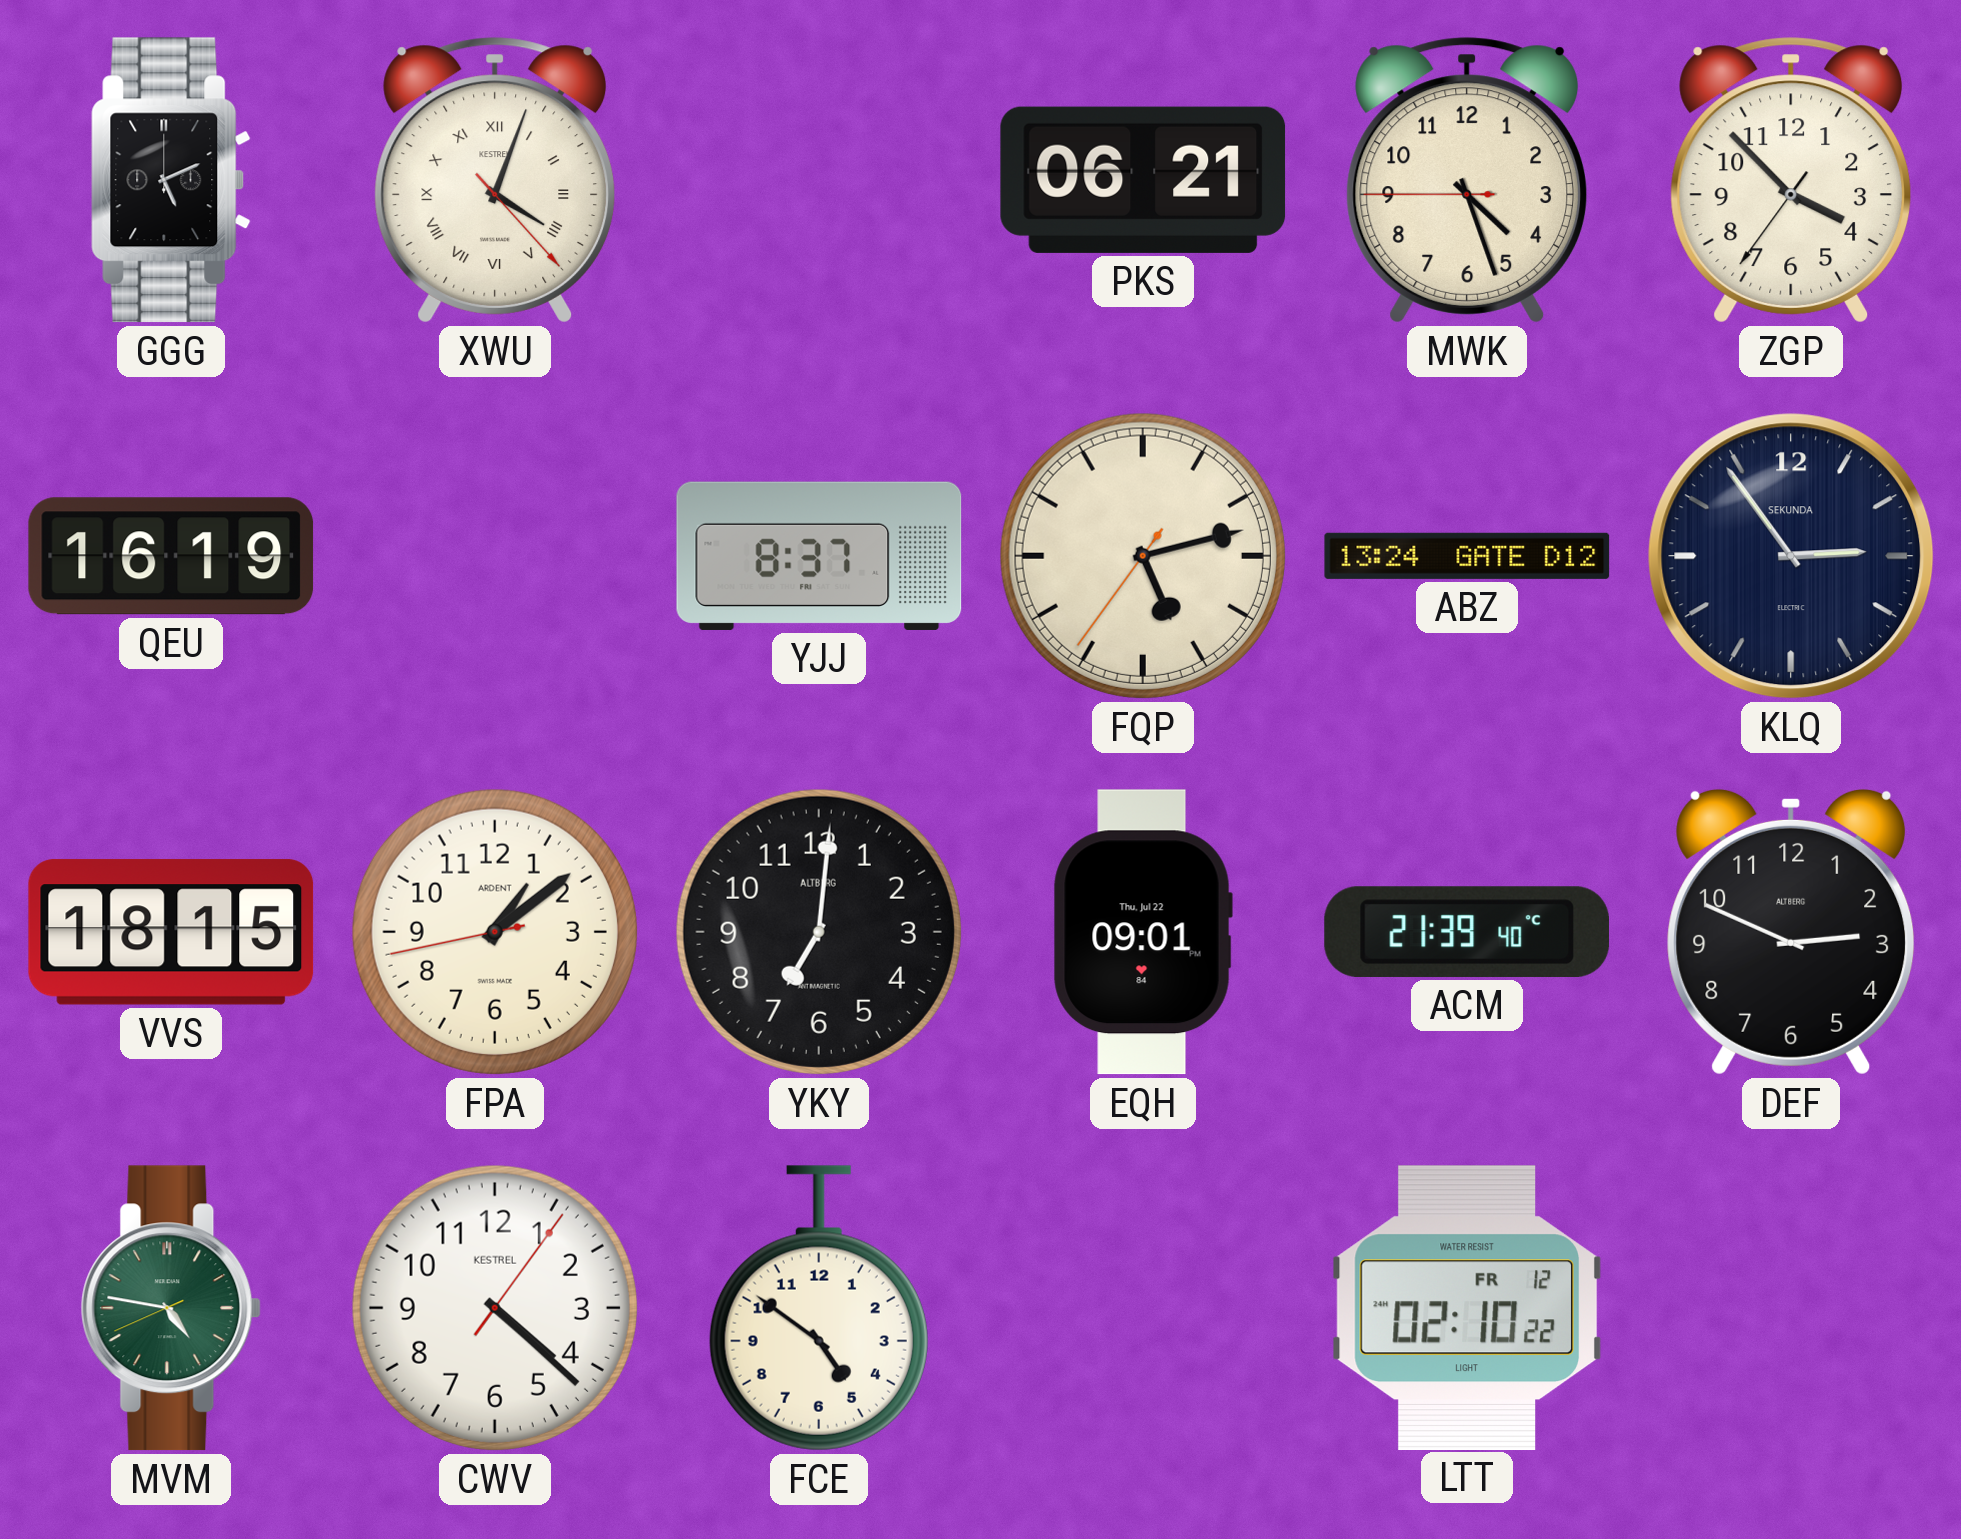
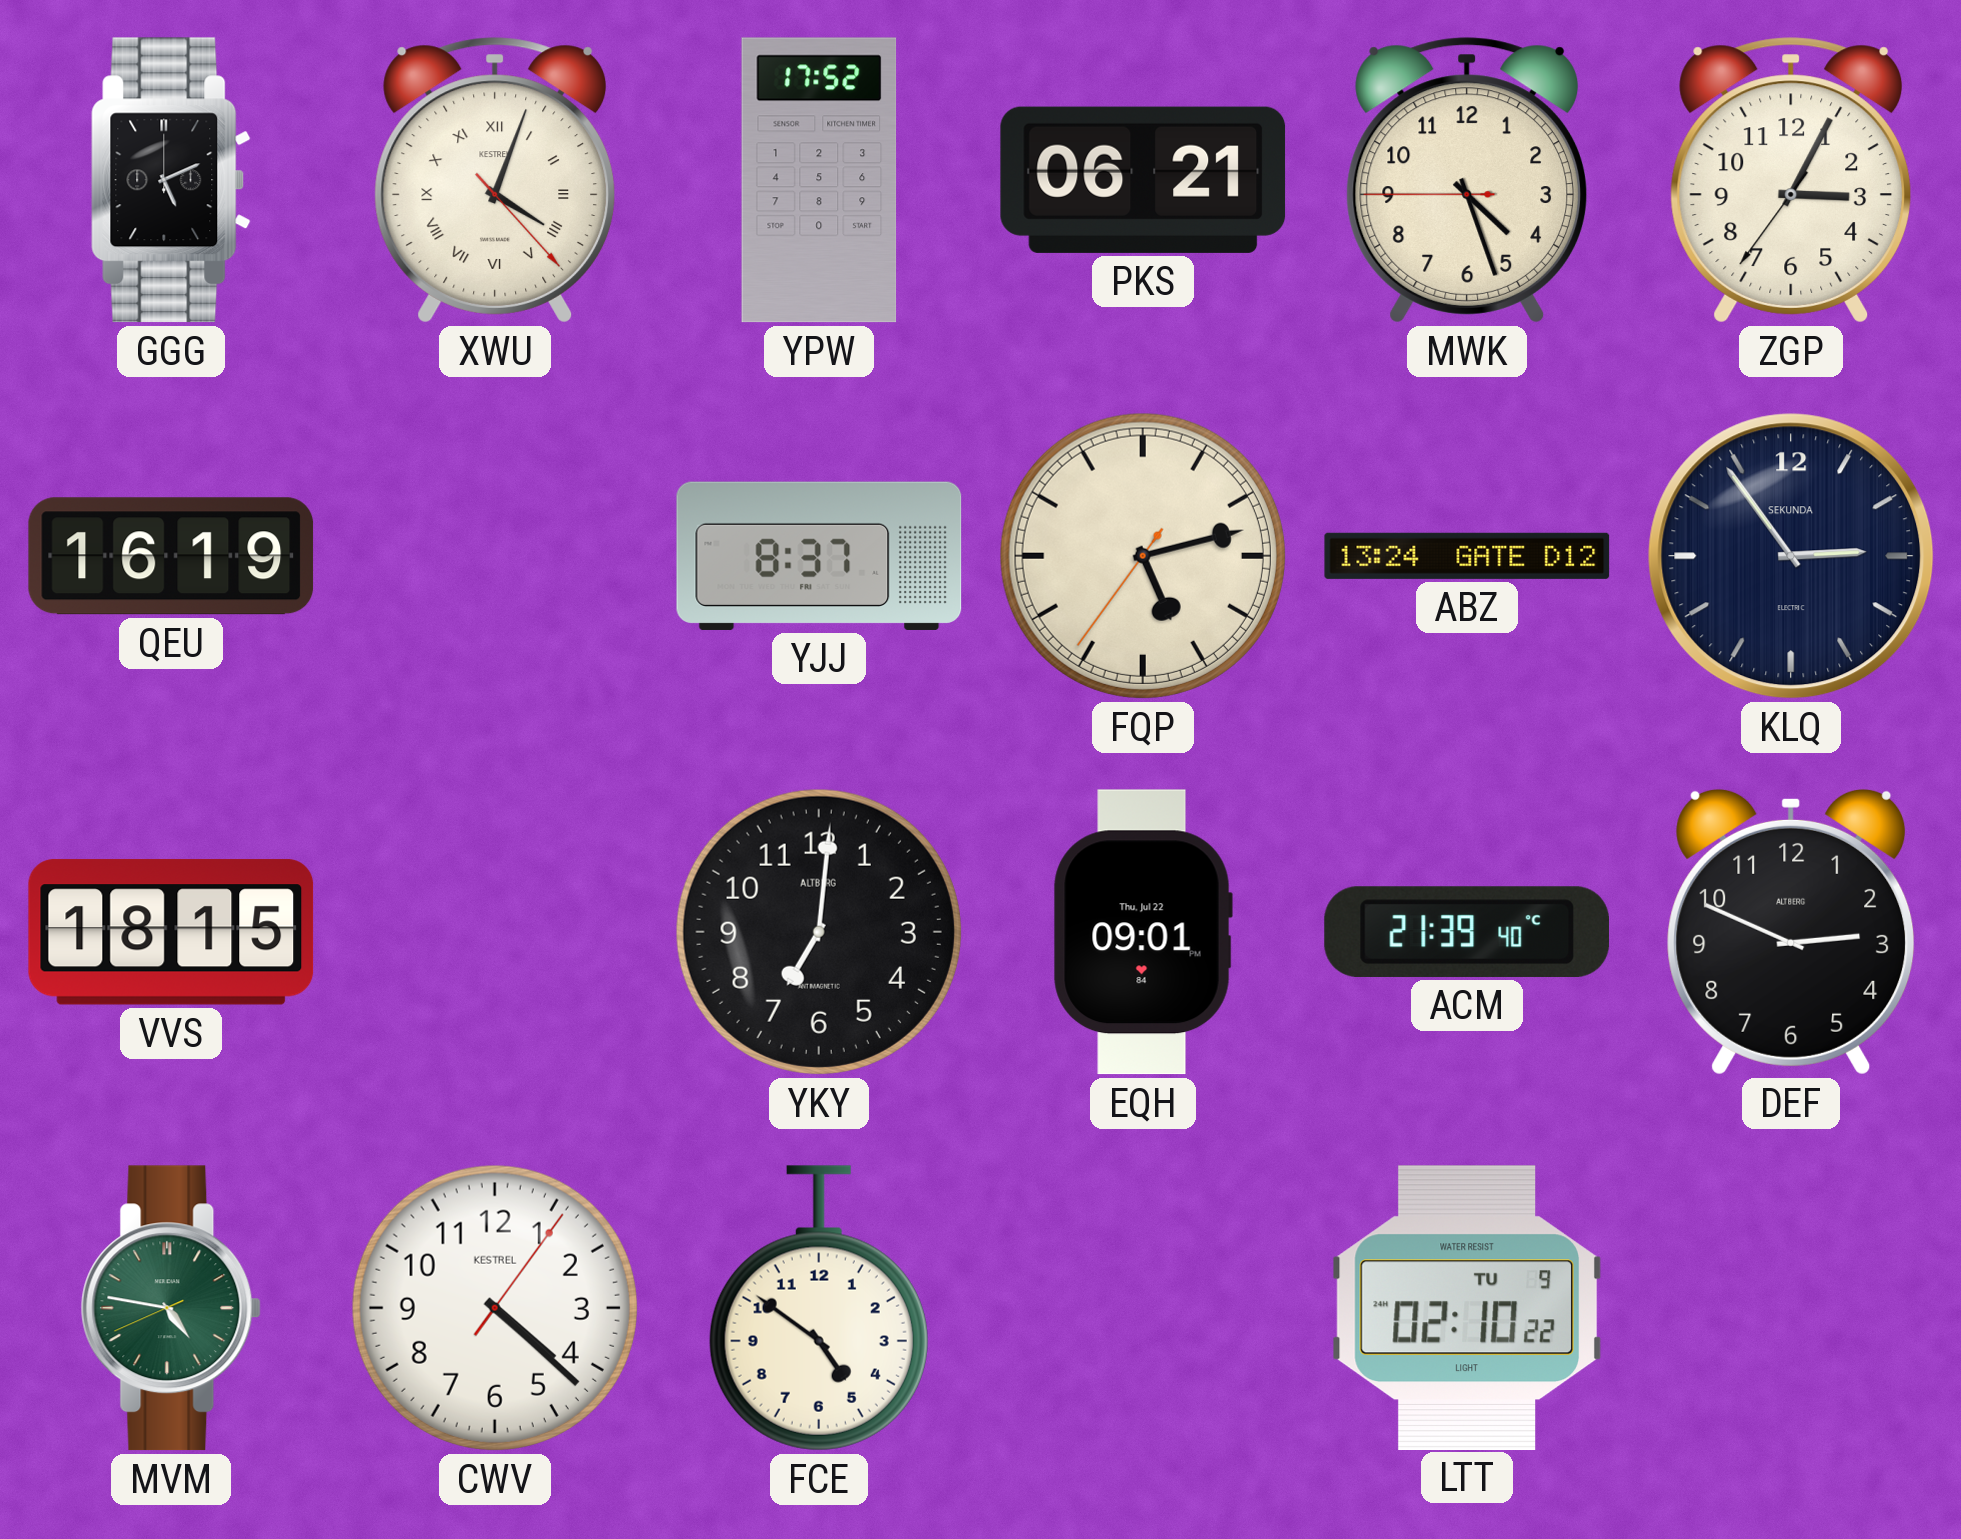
YPW: none -> 17:52
ZGP: 3:52 -> 3:04
FPA: 1:08 -> none
LTT date: FR 12 -> TU 9
